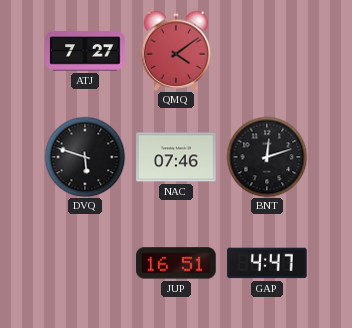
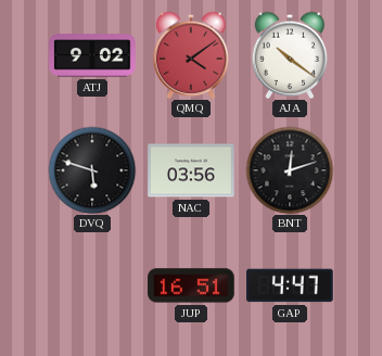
ATJ: 7:27 -> 9:02
AJA: none -> 10:21
NAC: 07:46 -> 03:56
